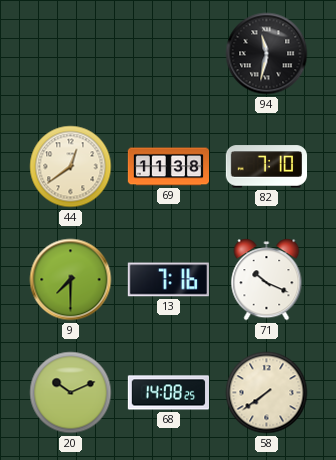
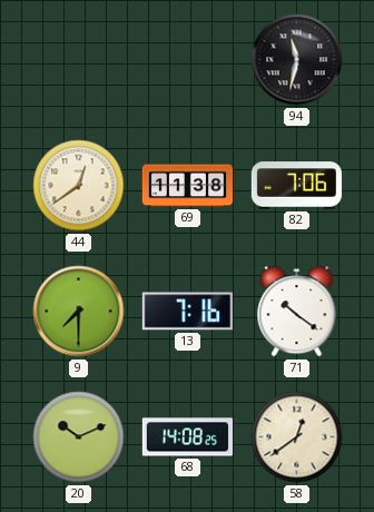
82: 7:10 -> 7:06
71: 10:19 -> 10:21
58: 7:39 -> 12:39
